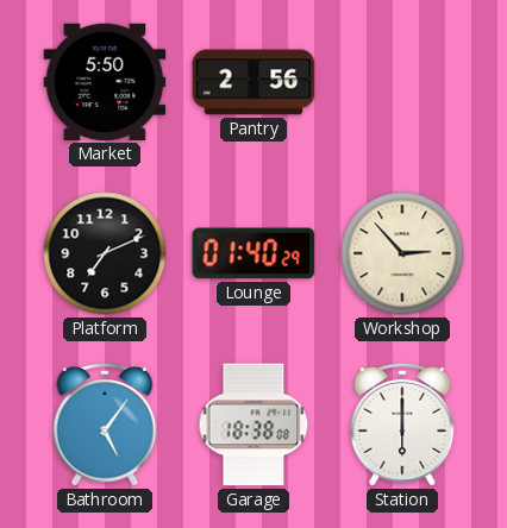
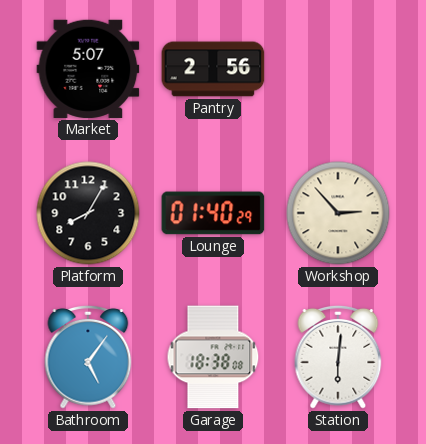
Market: 5:50 -> 5:07
Platform: 7:11 -> 8:05
Station: 6:00 -> 6:01
